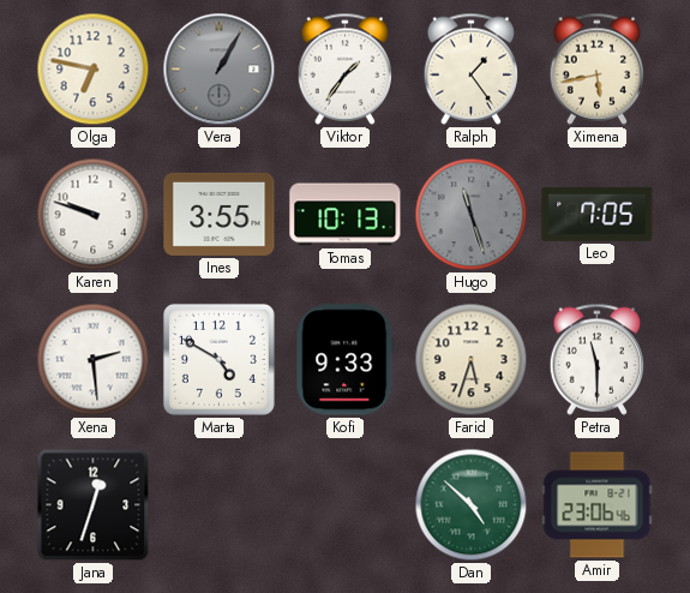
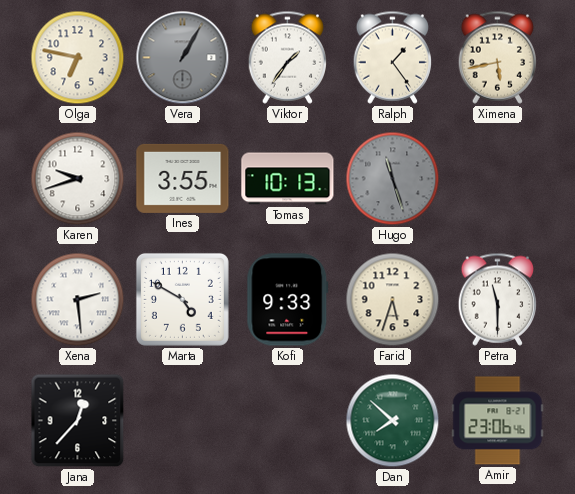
Karen: 9:48 -> 9:42
Leo: 7:05 -> none
Jana: 12:33 -> 12:37
Dan: 4:52 -> 7:52
